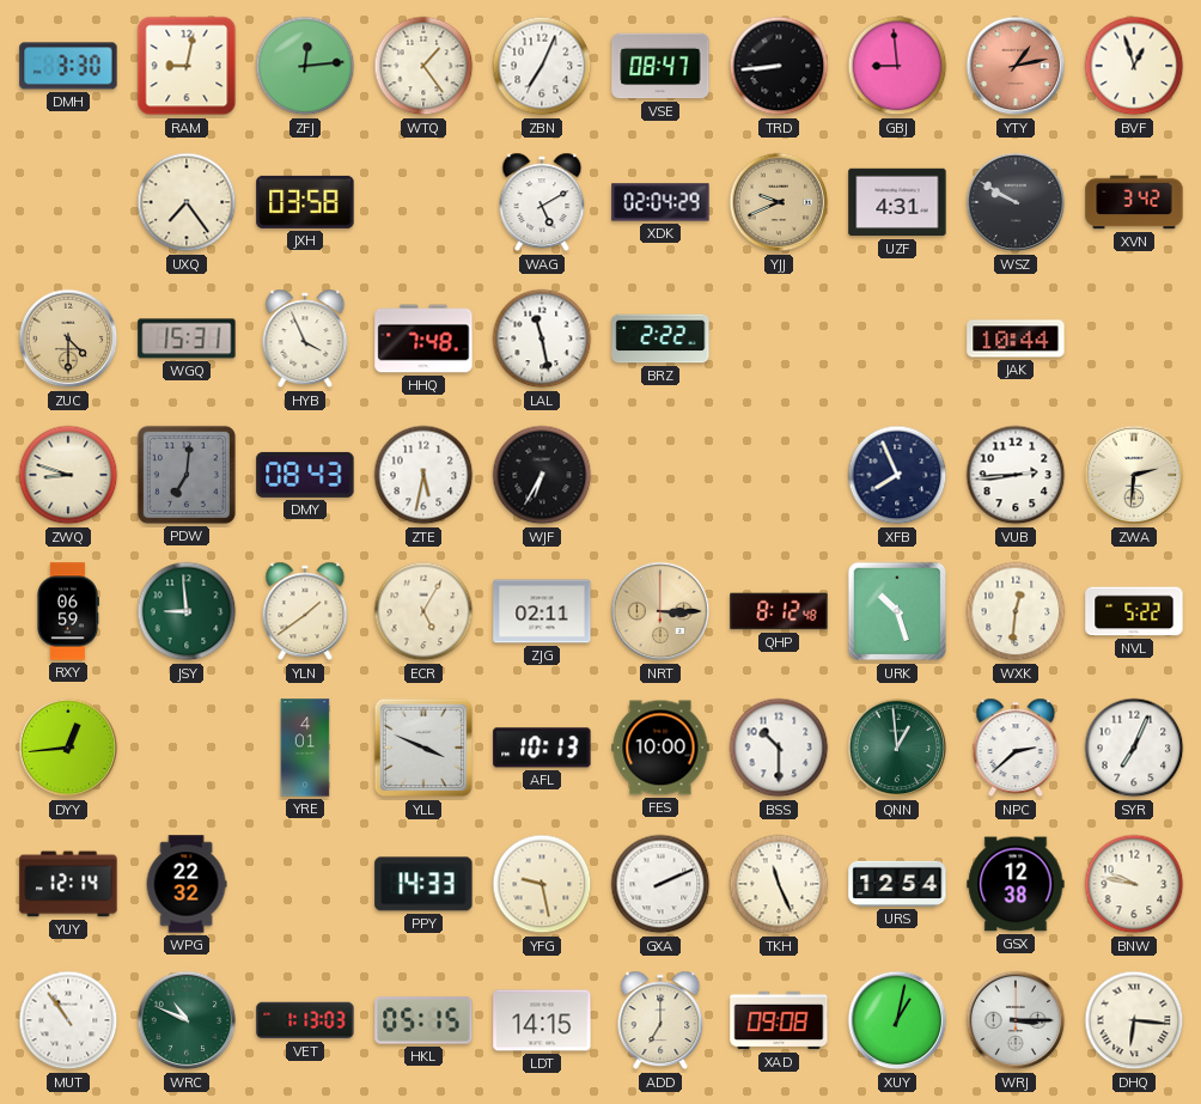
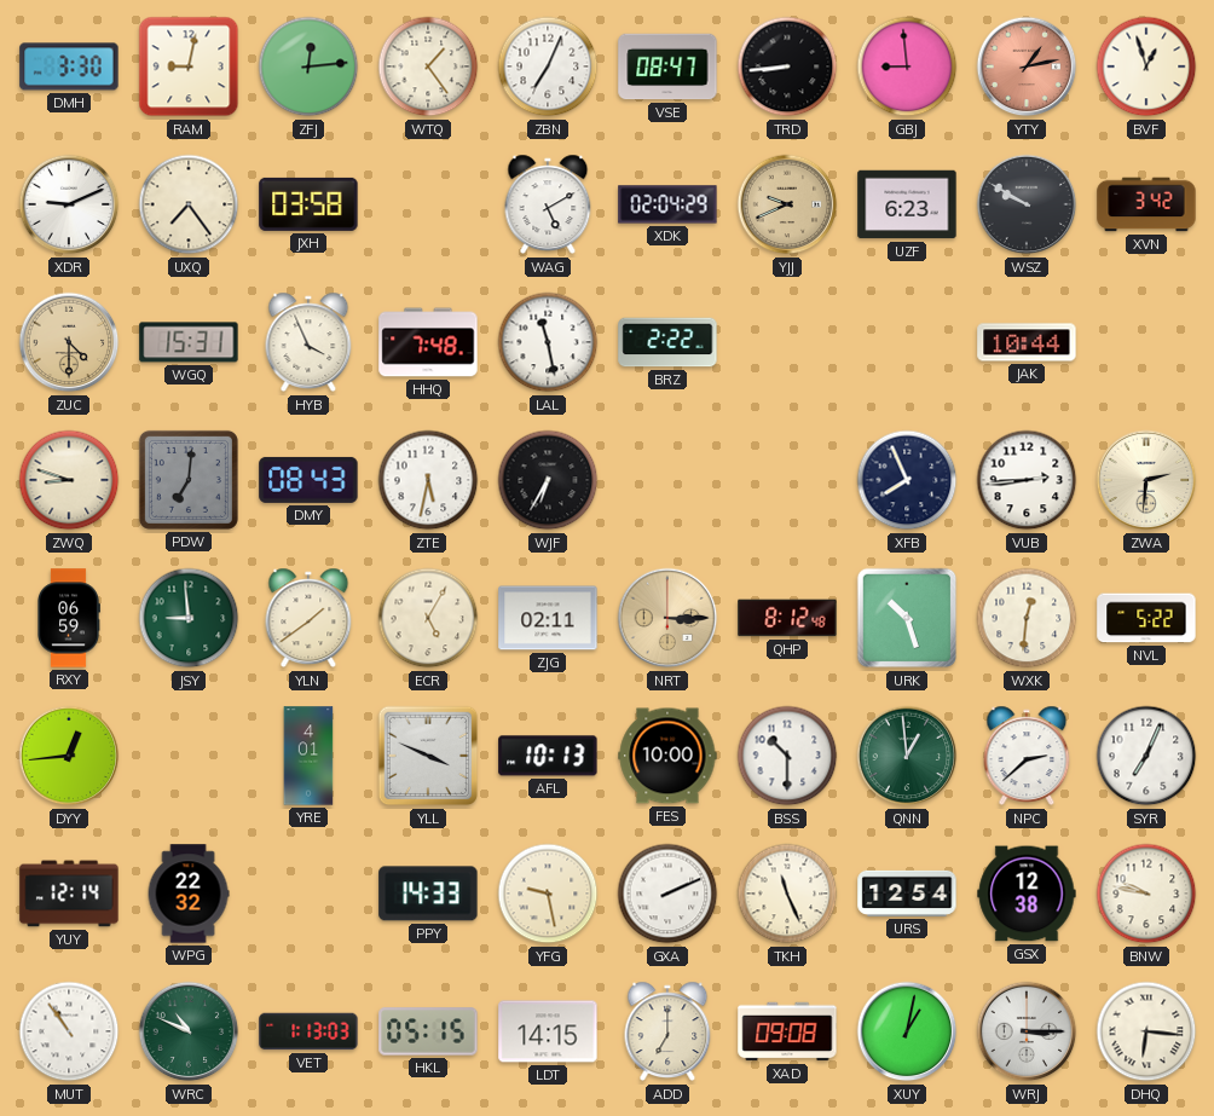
XDR: none -> 9:11
UZF: 4:31 -> 6:23
